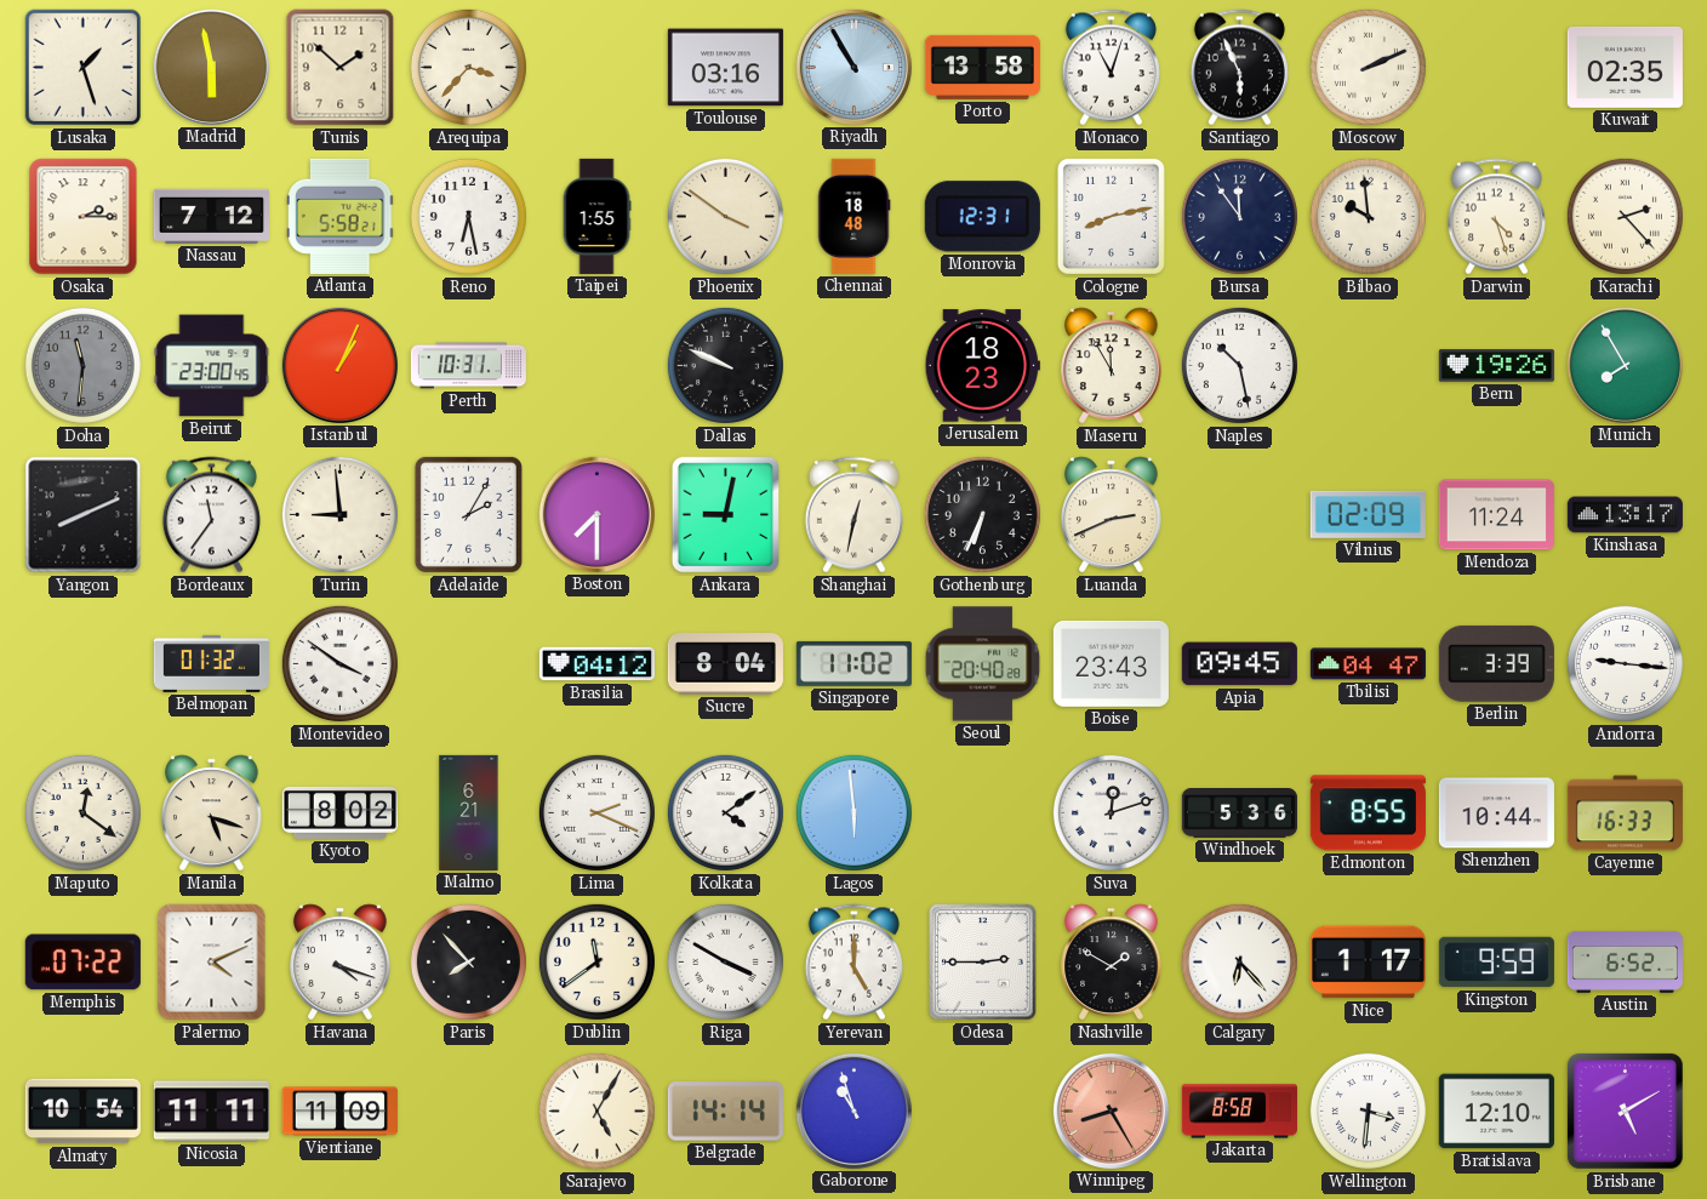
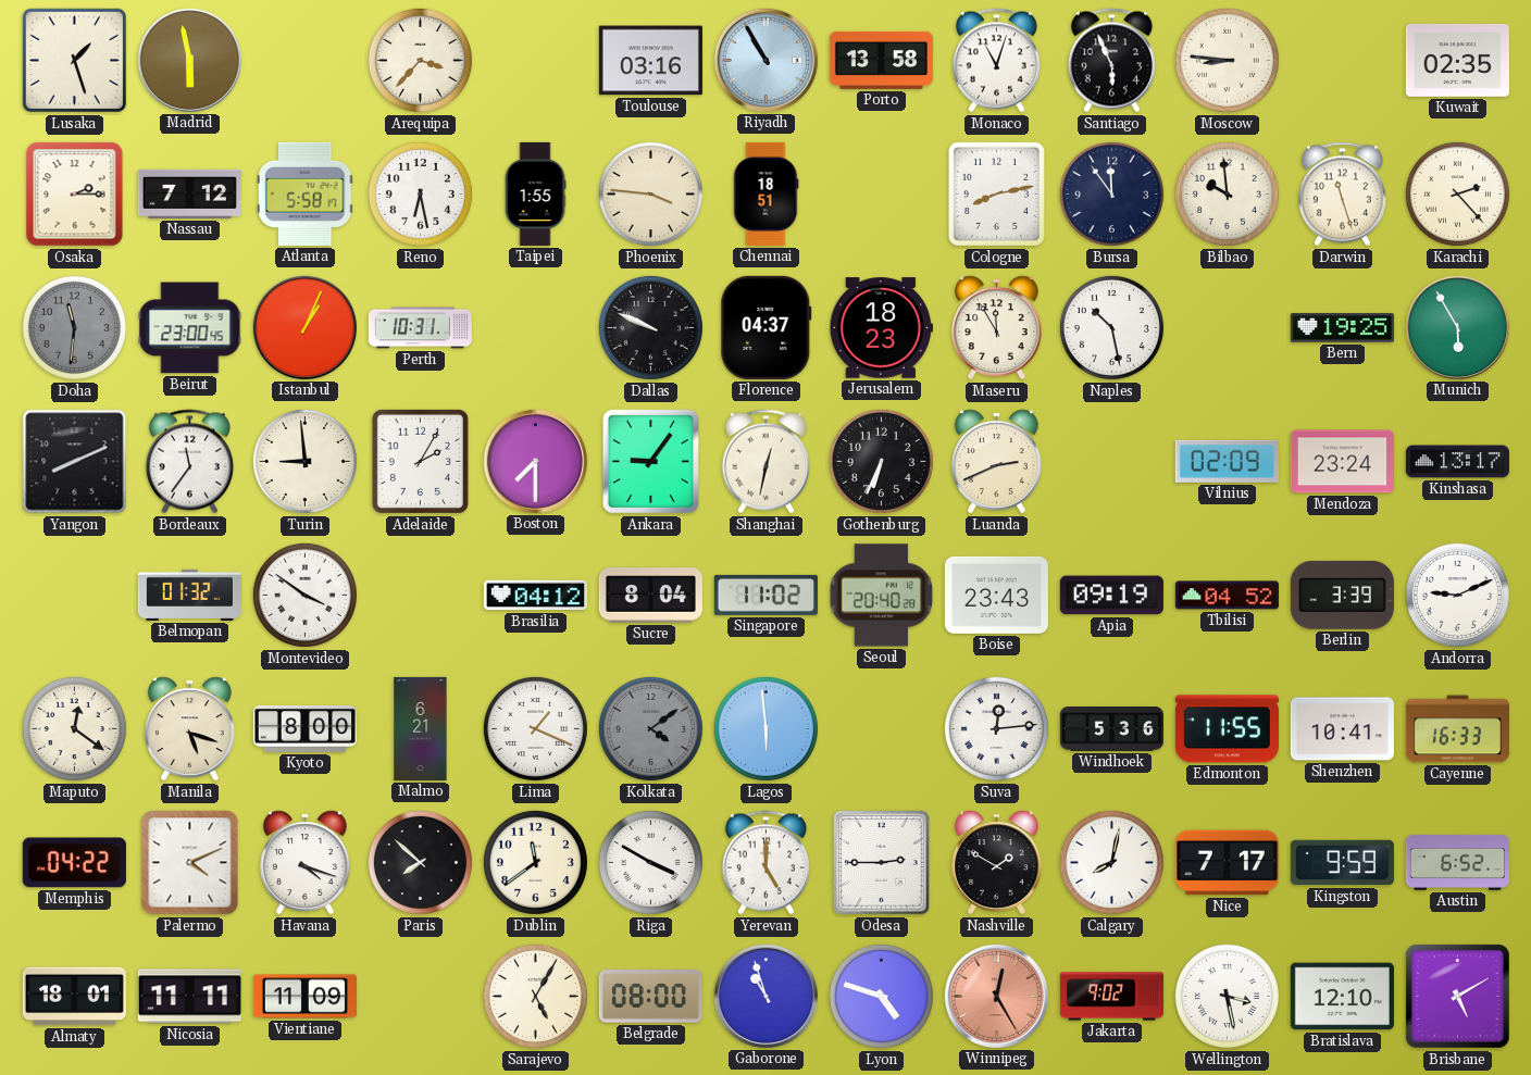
Tunis: 1:52 -> none
Moscow: 2:11 -> 8:46
Atlanta: 5:58:21 -> 5:58:17
Phoenix: 3:51 -> 3:46
Chennai: 18:48 -> 18:51
Monrovia: 12:31 -> none
Darwin: 4:27 -> 11:27
Florence: none -> 04:37
Bern: 19:26 -> 19:25
Munich: 7:55 -> 5:55
Ankara: 9:02 -> 9:06
Mendoza: 11:24 -> 23:24
Apia: 09:45 -> 09:19
Tbilisi: 04:47 -> 04:52
Andorra: 9:16 -> 9:11
Kyoto: 8:02 -> 8:00
Lima: 2:19 -> 1:19
Kolkata dial: white -> grey
Suva: 12:12 -> 12:14
Edmonton: 8:55 -> 11:55
Shenzhen: 10:44 -> 10:41
Memphis: 07:22 -> 04:22
Paris: 7:53 -> 7:52
Calgary: 6:23 -> 8:02
Nice: 1:17 -> 7:17
Almaty: 10:54 -> 18:01
Belgrade: 14:14 -> 08:00
Lyon: none -> 4:48
Winnipeg: 8:25 -> 12:25
Jakarta: 8:58 -> 9:02
Wellington: 3:31 -> 3:28
